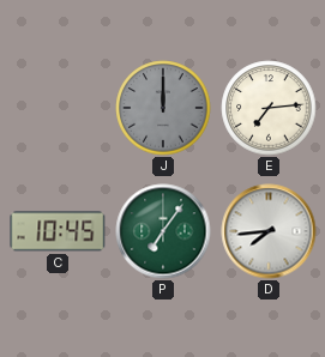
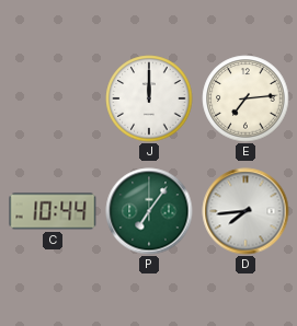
J dial: grey -> white
C: 10:45 -> 10:44
